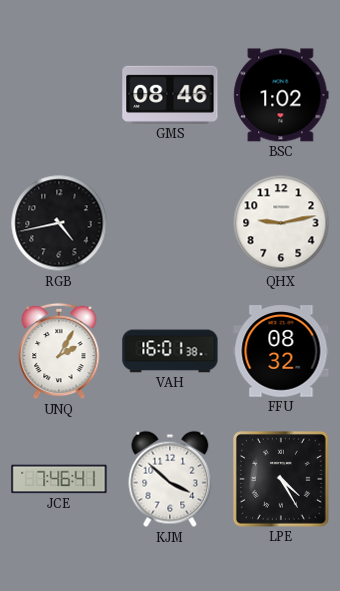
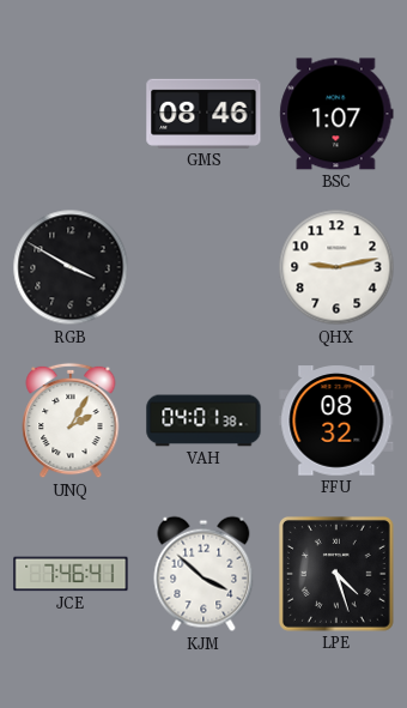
BSC: 1:02 -> 1:07
RGB: 4:43 -> 3:50
VAH: 16:01 -> 04:01
LPE: 4:25 -> 4:27
